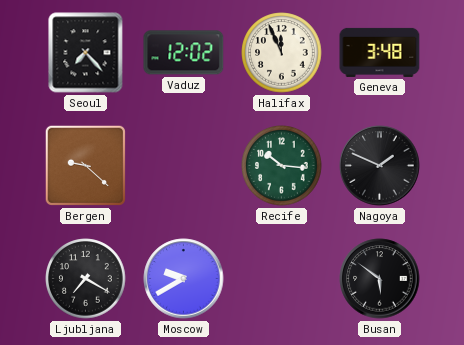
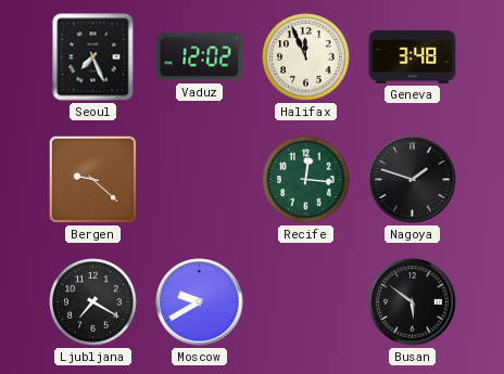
Seoul: 7:23 -> 7:26
Recife: 10:16 -> 12:16
Nagoya: 1:49 -> 1:48
